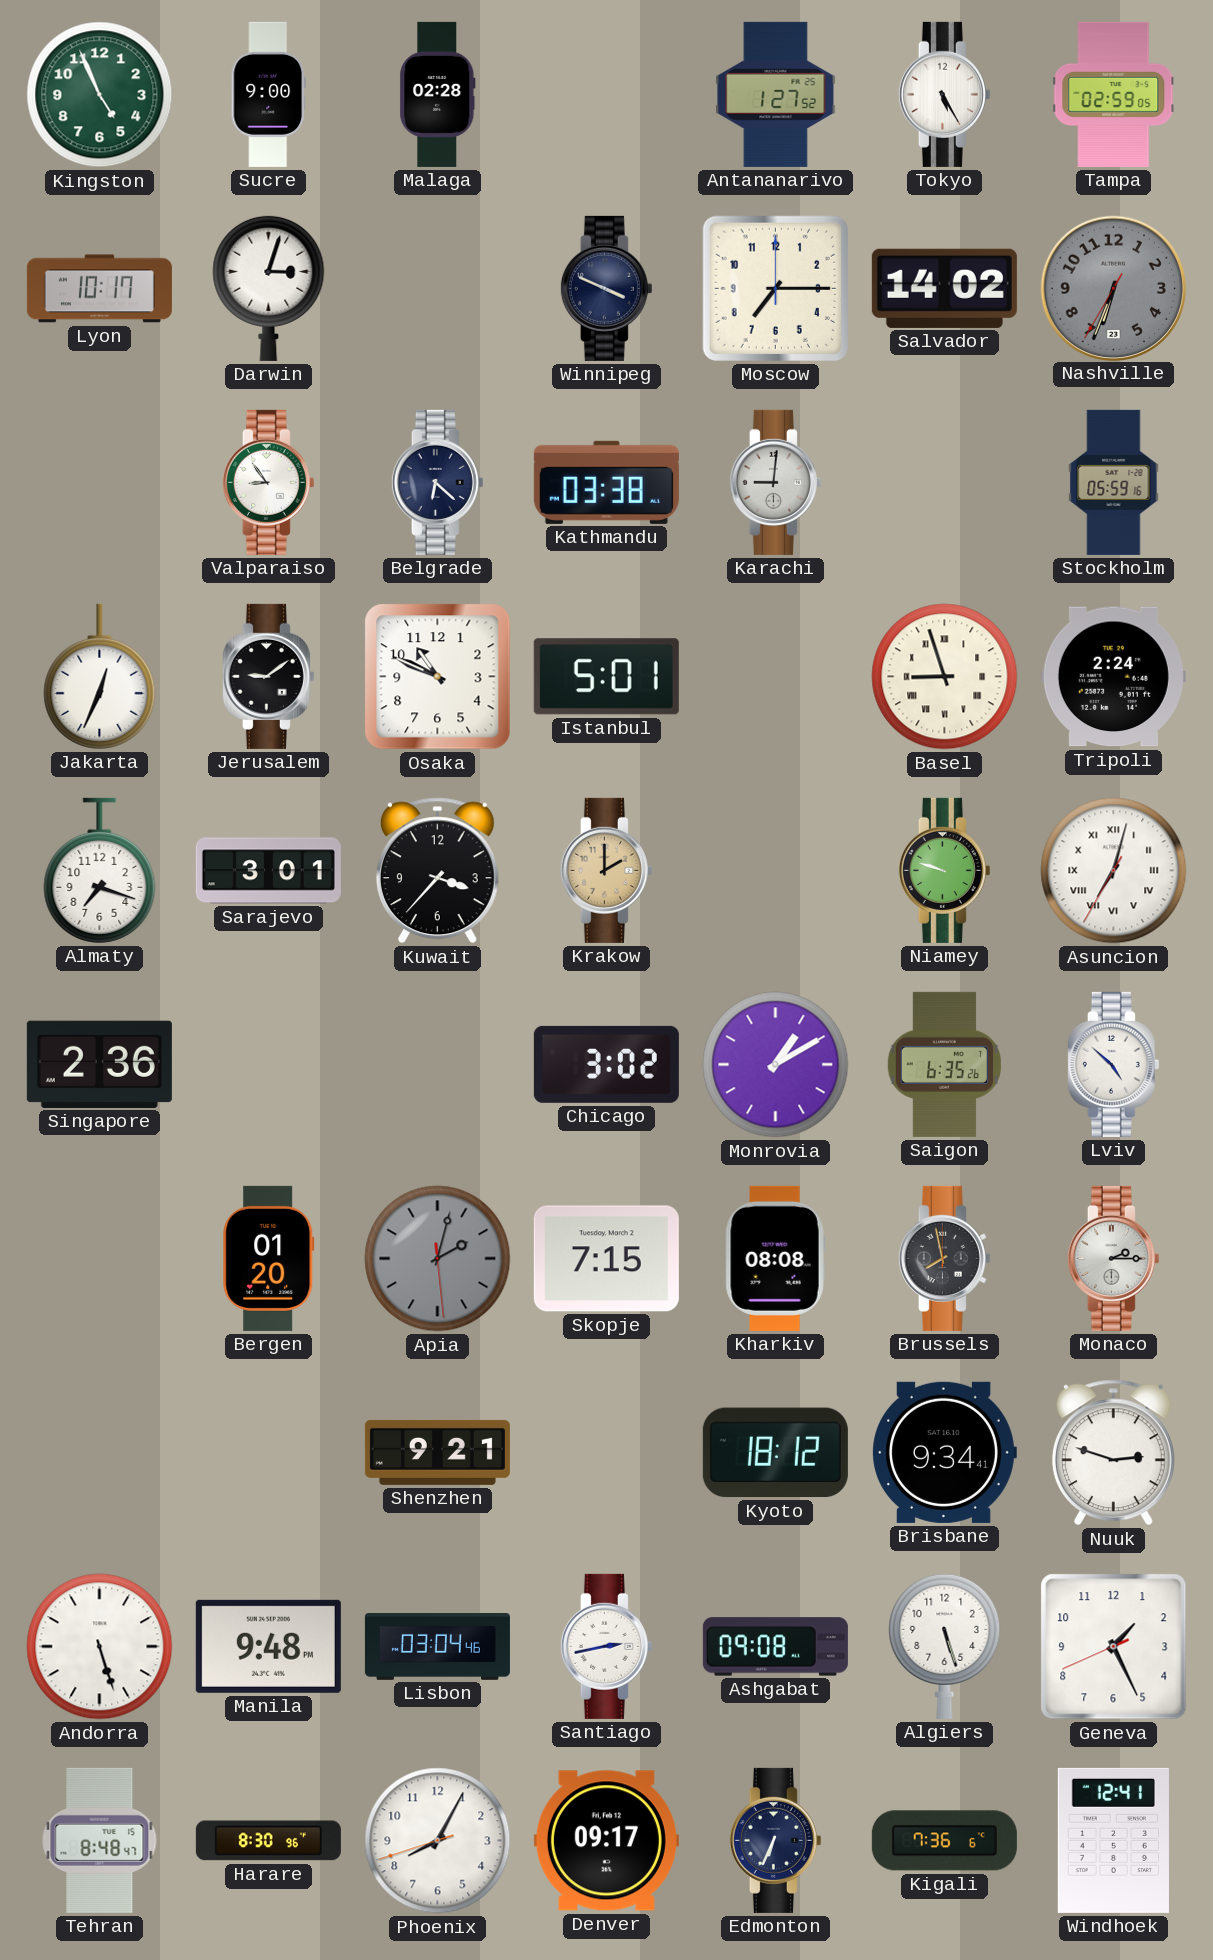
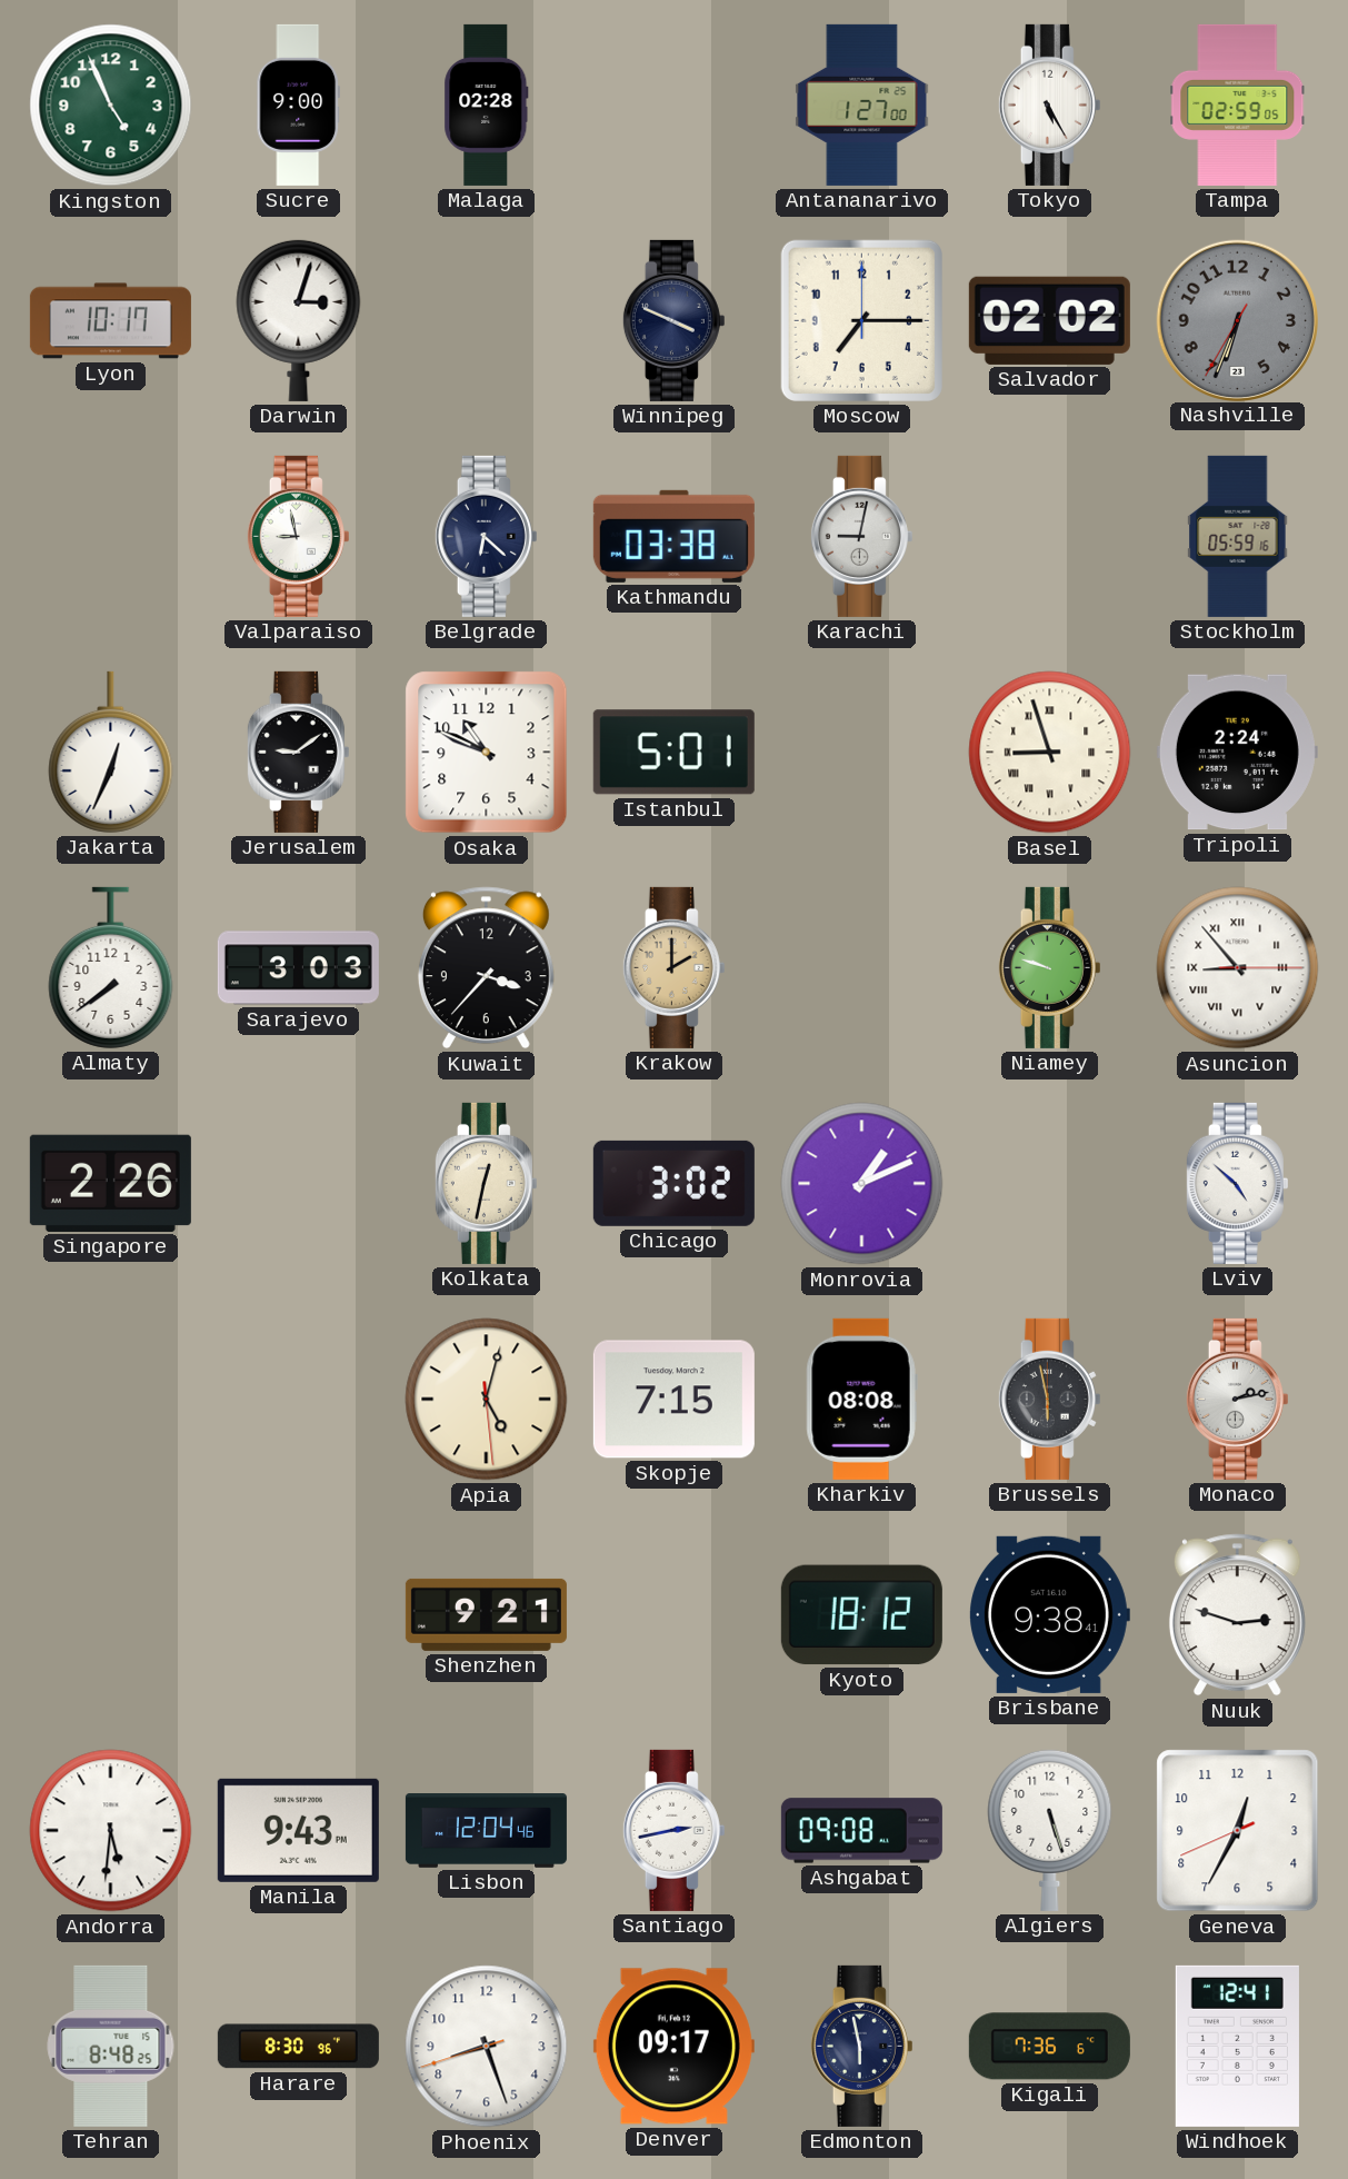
Antananarivo: 1:27:52 -> 1:27:00
Salvador: 14:02 -> 02:02
Valparaiso: 8:54 -> 8:58
Karachi: 9:01 -> 9:02
Almaty: 7:18 -> 7:39
Sarajevo: 3:01 -> 3:03
Asuncion: 7:02 -> 8:53
Singapore: 2:36 -> 2:26
Kolkata: none -> 12:32
Monrovia: 1:10 -> 1:11
Saigon: 6:35 -> none
Bergen: 01:20 -> none
Apia: 2:02 -> 5:02
Apia dial: grey -> cream
Brussels: 7:58 -> 5:58
Monaco: 2:15 -> 2:13
Brisbane: 9:34 -> 9:38
Andorra: 5:27 -> 5:31
Manila: 9:48 -> 9:43
Lisbon: 03:04 -> 12:04
Geneva: 1:25 -> 12:34
Tehran: 8:48:47 -> 8:48:25
Phoenix: 8:04 -> 8:26
Edmonton: 6:34 -> 5:58
